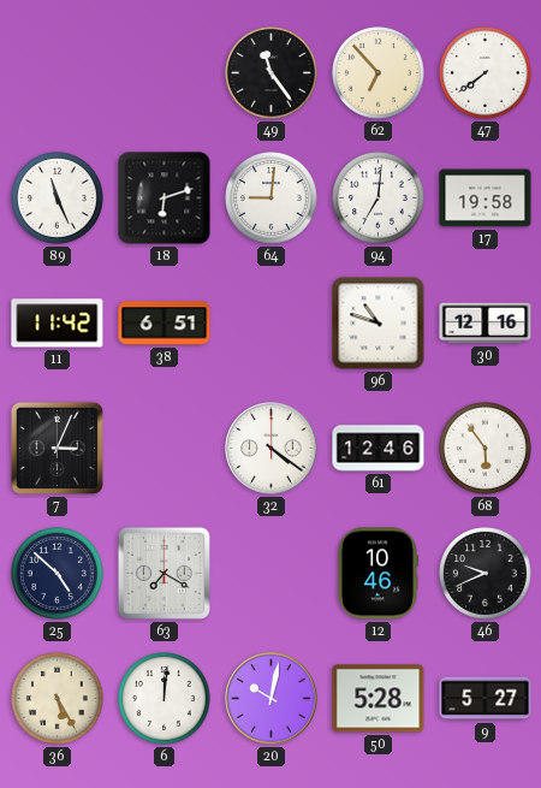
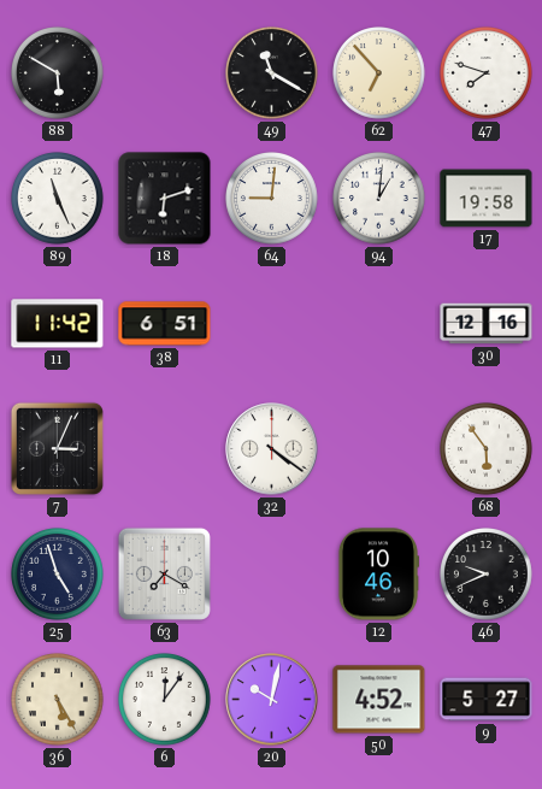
88: none -> 5:50
49: 11:24 -> 11:20
47: 7:39 -> 7:48
94: 7:01 -> 1:01
96: 10:48 -> none
61: 12:46 -> none
25: 4:52 -> 4:57
6: 12:01 -> 12:06
50: 5:28 -> 4:52
